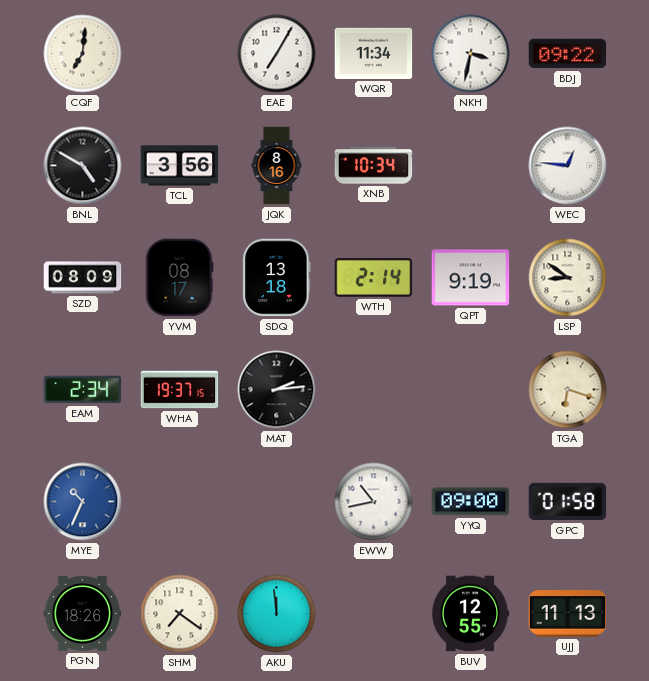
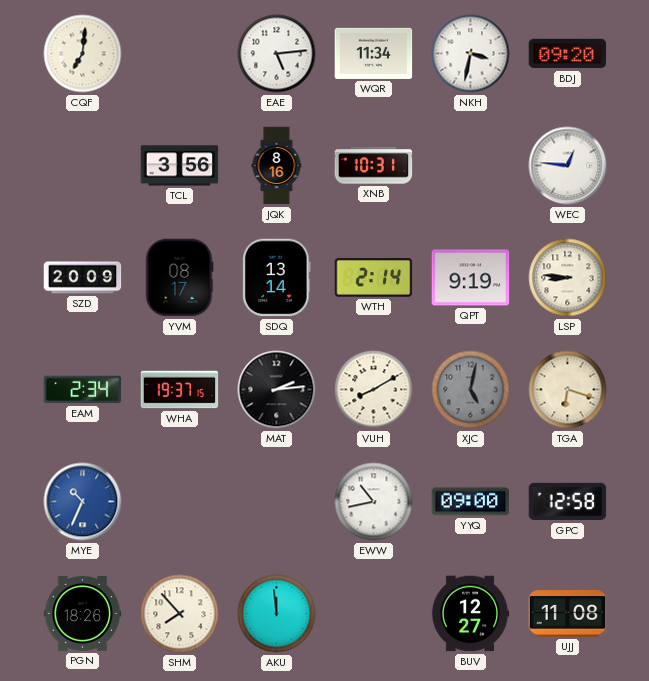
EAE: 7:05 -> 5:14
BDJ: 09:22 -> 09:20
BNL: 4:50 -> none
XNB: 10:34 -> 10:31
SZD: 08:09 -> 20:09
SDQ: 13:18 -> 13:14
LSP: 8:51 -> 8:46
VUH: none -> 8:10
XJC: none -> 5:02
GPC: 01:58 -> 12:58
SHM: 7:21 -> 7:53
BUV: 12:55 -> 12:27
UJJ: 11:13 -> 11:08
